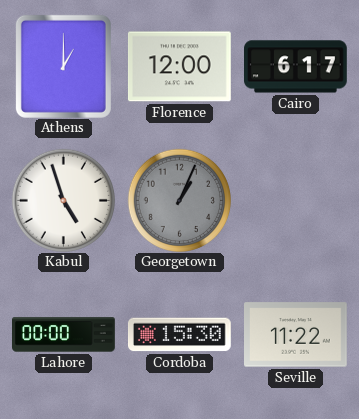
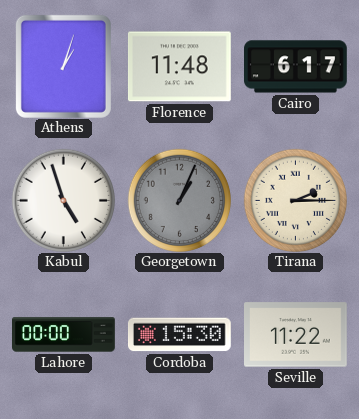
Athens: 1:00 -> 1:03
Florence: 12:00 -> 11:48
Tirana: none -> 2:15
